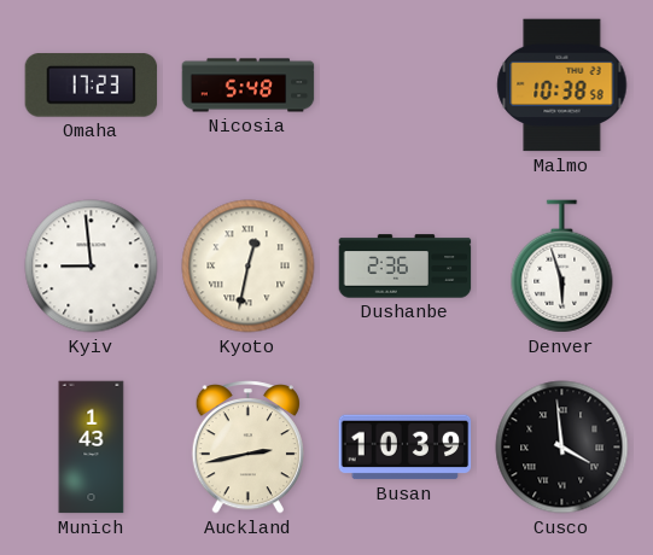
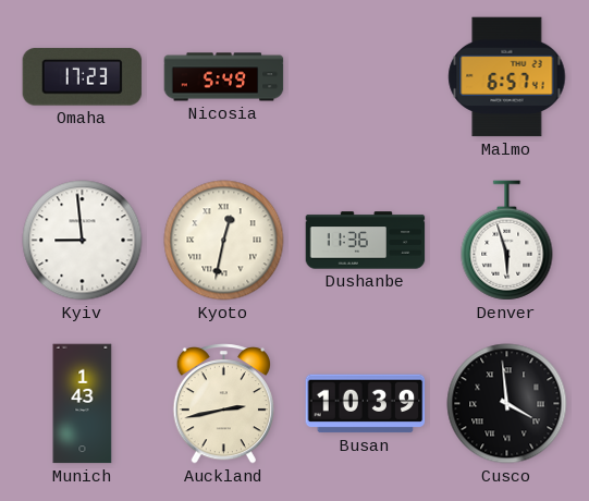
Nicosia: 5:48 -> 5:49
Malmo: 10:38 -> 6:57
Dushanbe: 2:36 -> 11:36
